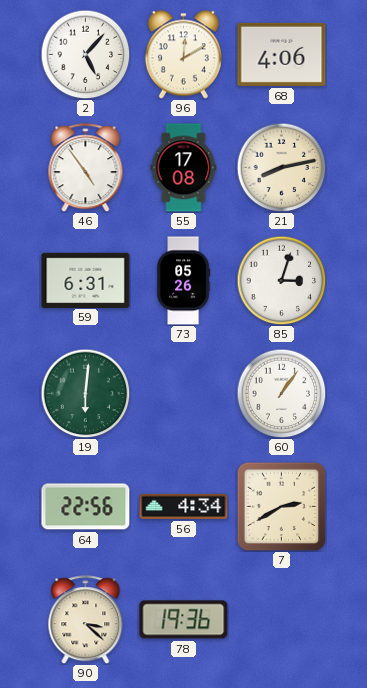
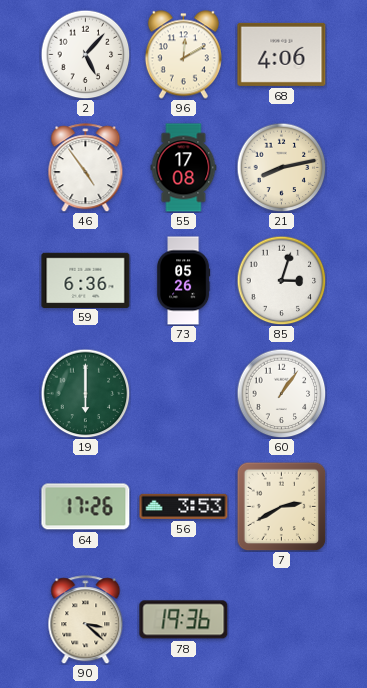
59: 6:31 -> 6:36
19: 6:01 -> 6:00
64: 22:56 -> 17:26
56: 4:34 -> 3:53
